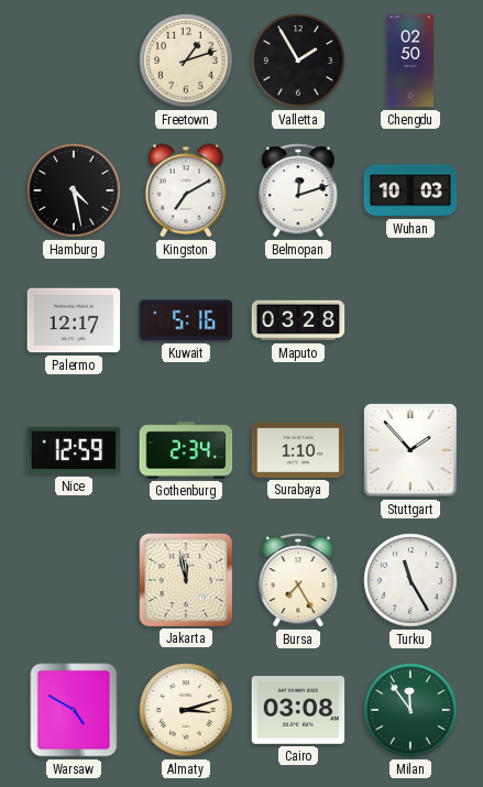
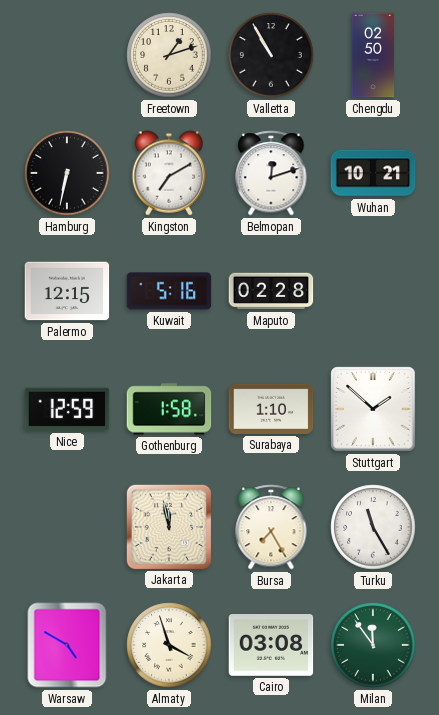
Valletta: 1:55 -> 10:55
Hamburg: 4:28 -> 6:32
Wuhan: 10:03 -> 10:21
Palermo: 12:17 -> 12:15
Maputo: 03:28 -> 02:28
Gothenburg: 2:34 -> 1:58
Stuttgart: 1:53 -> 1:52
Almaty: 3:12 -> 3:57
